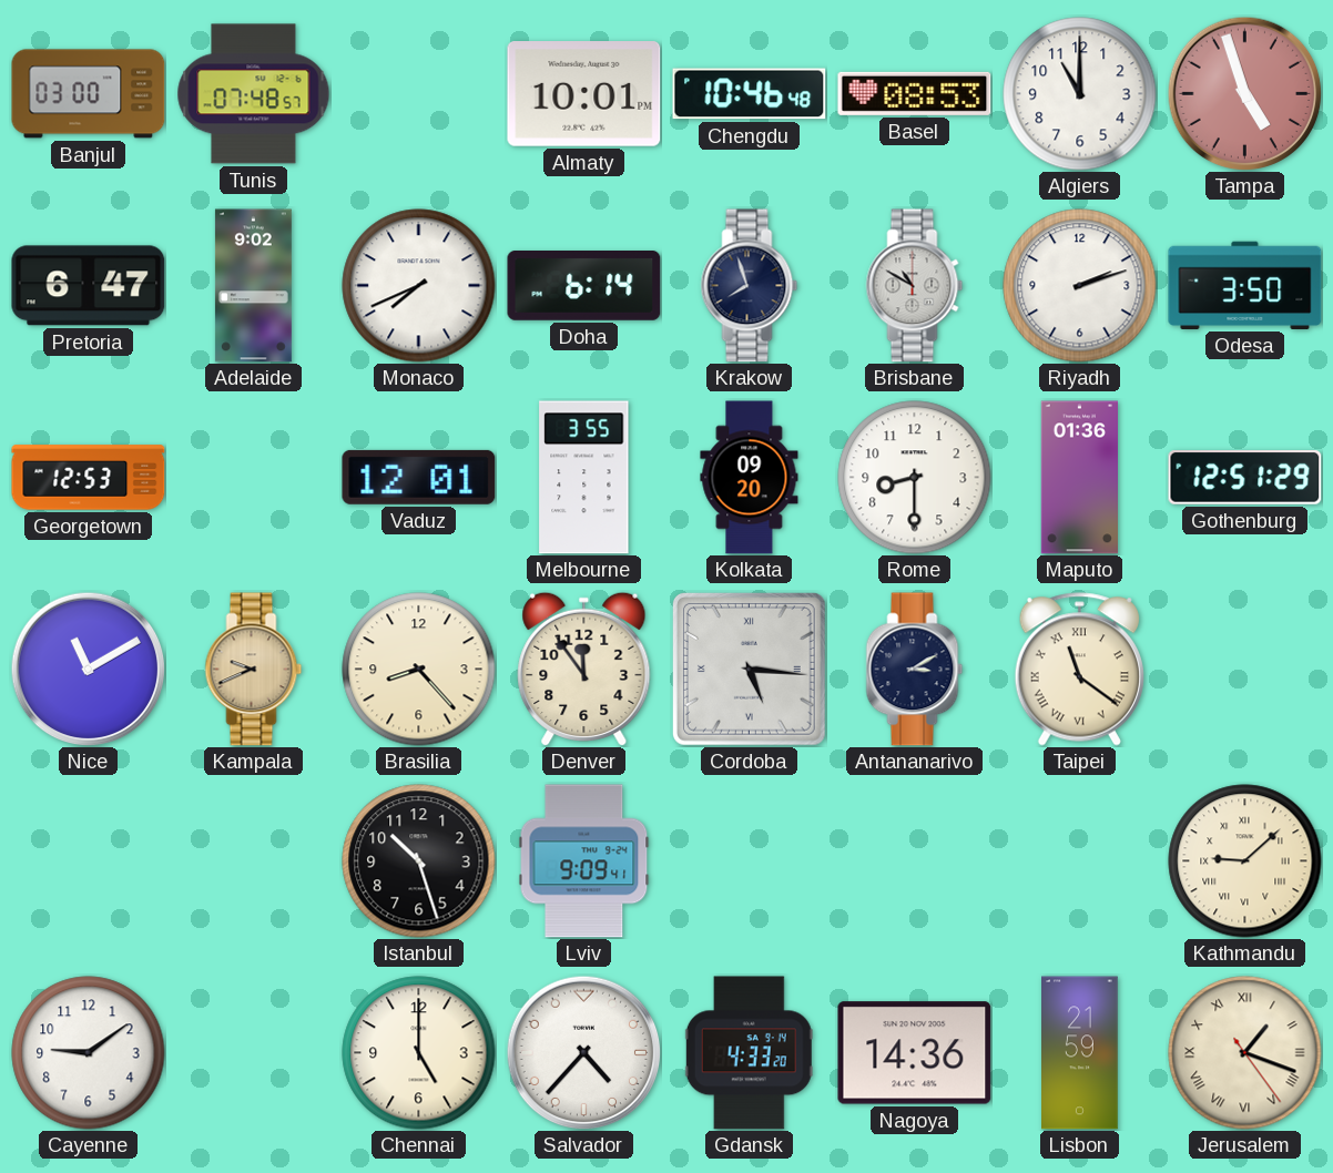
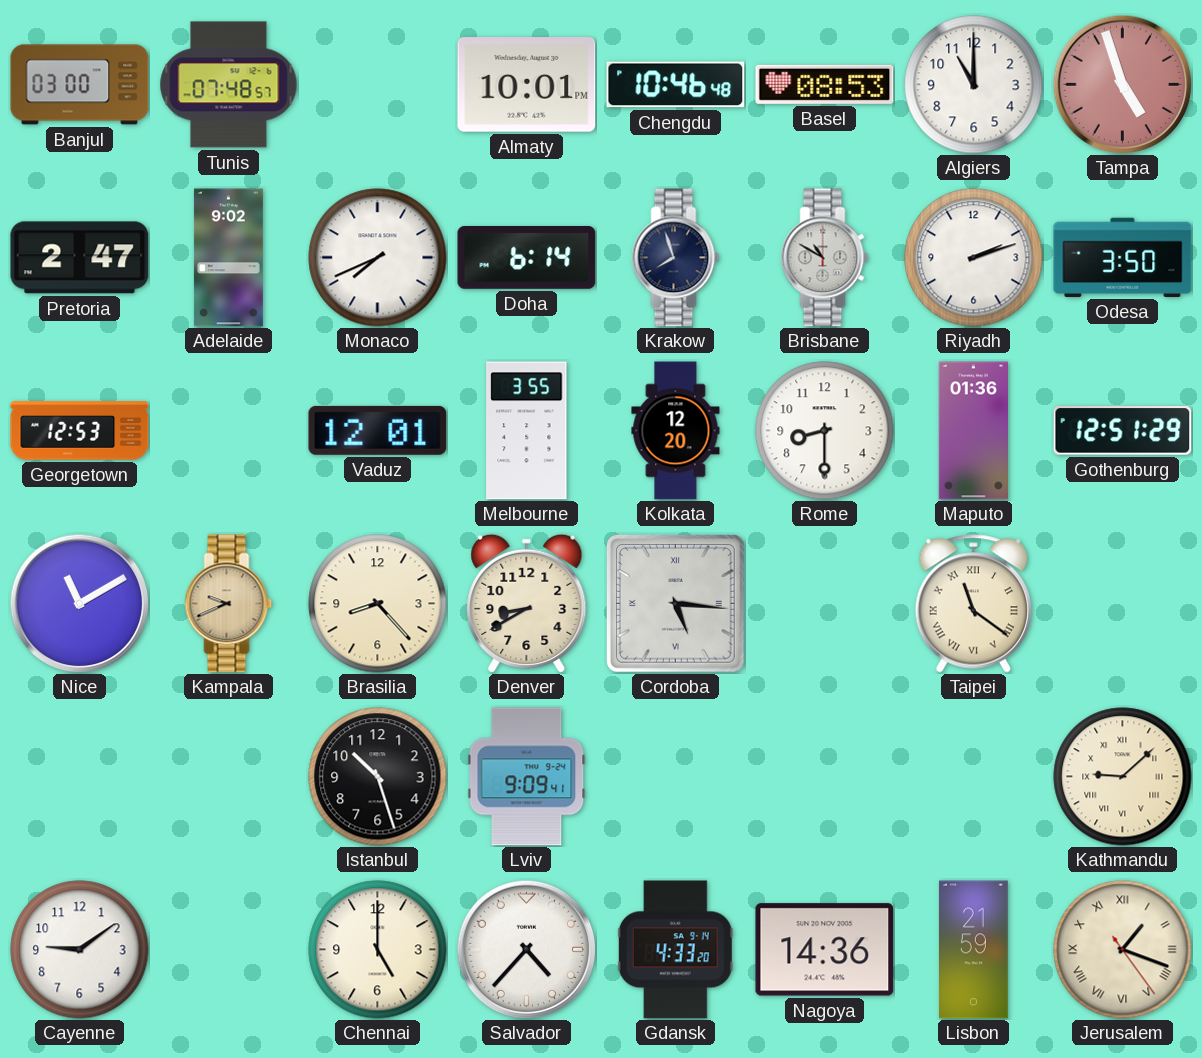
Pretoria: 6:47 -> 2:47
Kolkata: 09:20 -> 12:20
Denver: 11:54 -> 8:40
Antananarivo: 3:10 -> none
